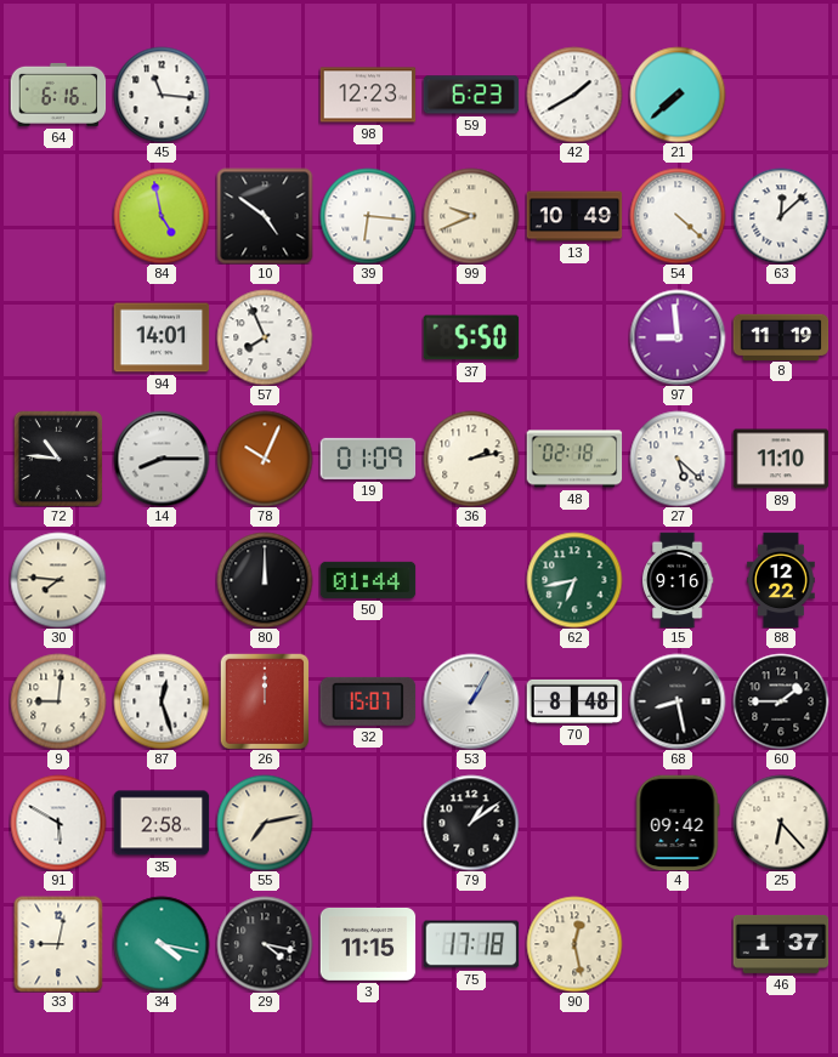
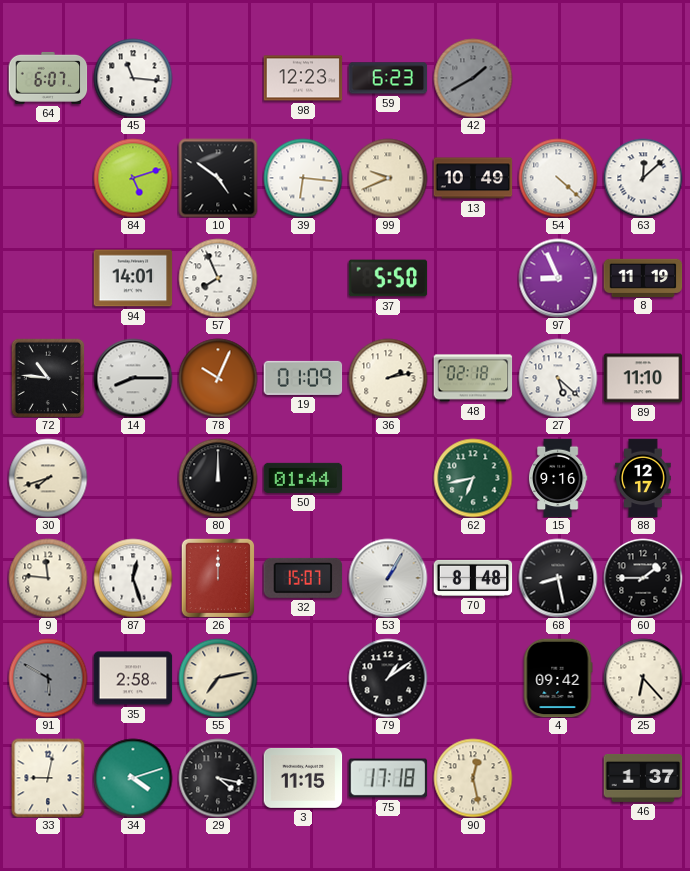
64: 6:16 -> 6:07
42 dial: white -> grey
21: 7:38 -> none
84: 4:58 -> 5:12
97: 8:59 -> 8:56
30: 7:46 -> 7:42
88: 12:22 -> 12:17
9: 9:01 -> 11:46
91 dial: white -> grey
34: 4:17 -> 4:12
